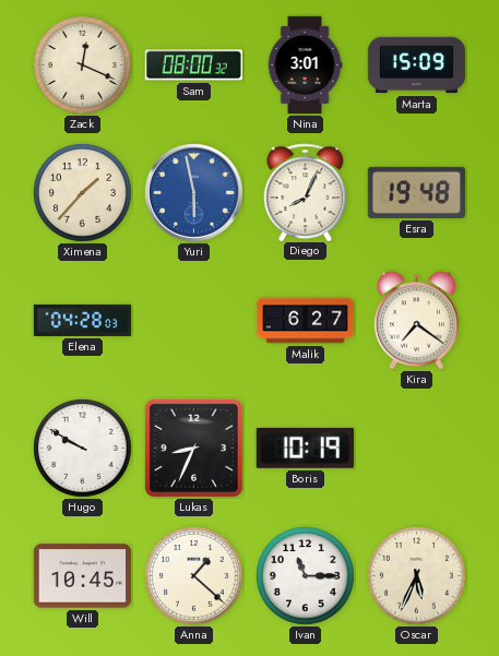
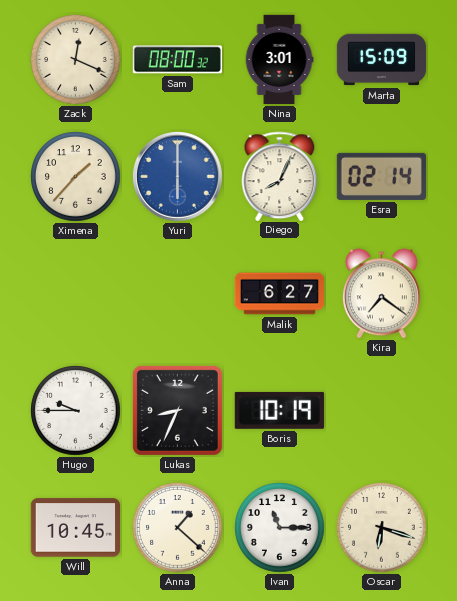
Yuri: 5:58 -> 6:00
Esra: 19:48 -> 02:14
Elena: 04:28 -> none
Hugo: 9:50 -> 9:45
Oscar: 5:34 -> 6:18
